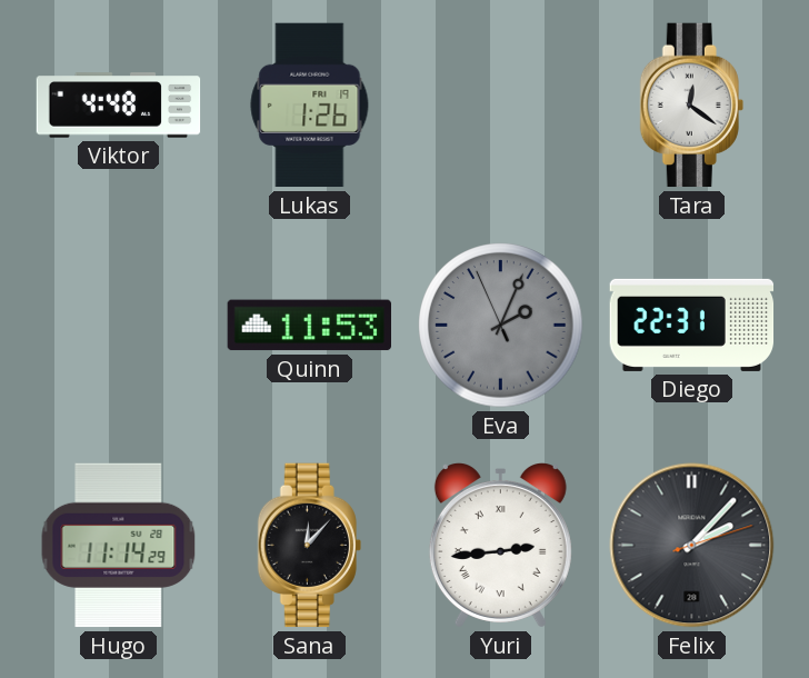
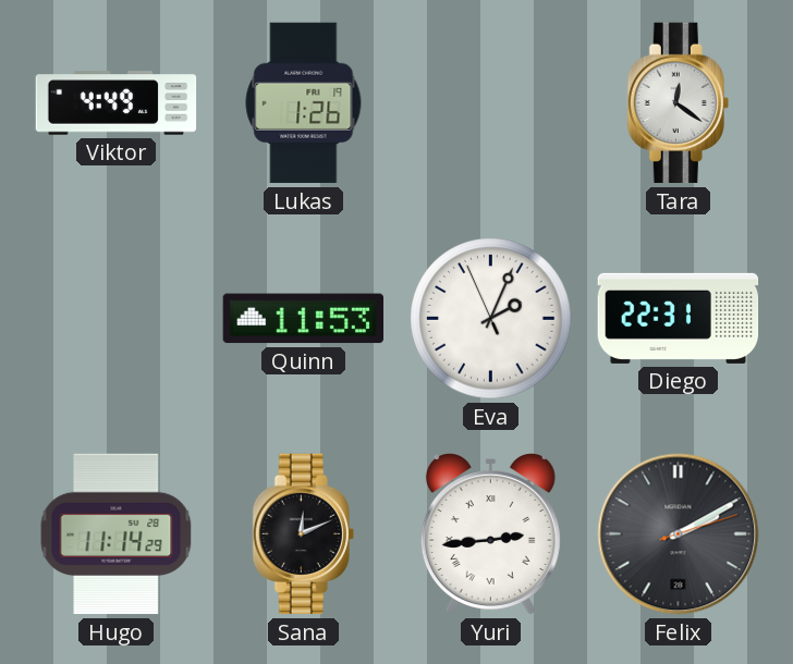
Viktor: 4:48 -> 4:49
Eva dial: grey -> white
Sana: 12:07 -> 12:11
Felix: 2:07 -> 2:10
